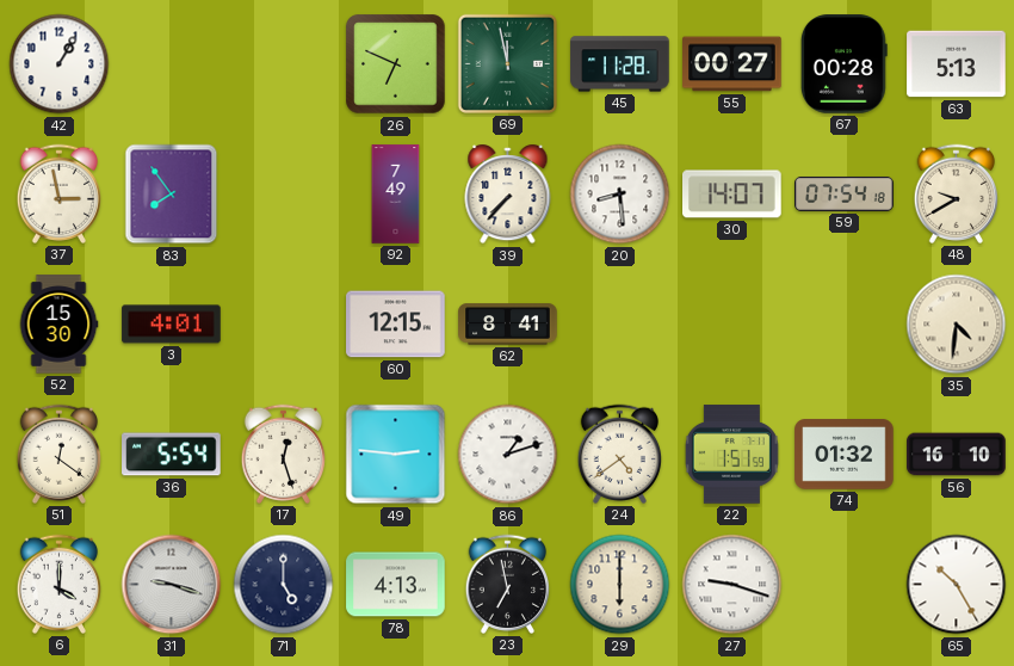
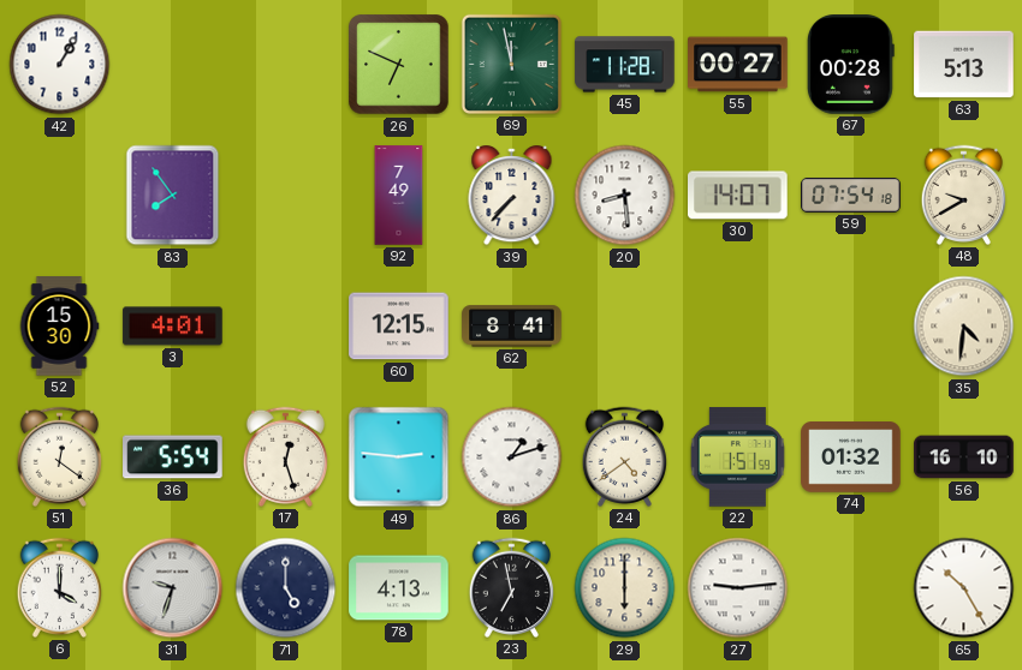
37: 2:58 -> none
31: 9:18 -> 9:33
27: 9:18 -> 9:14
